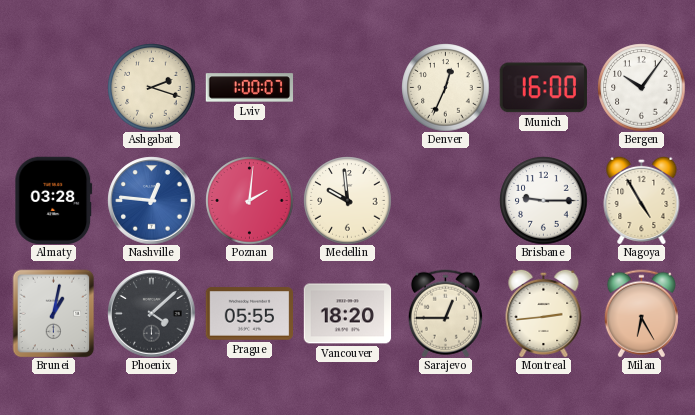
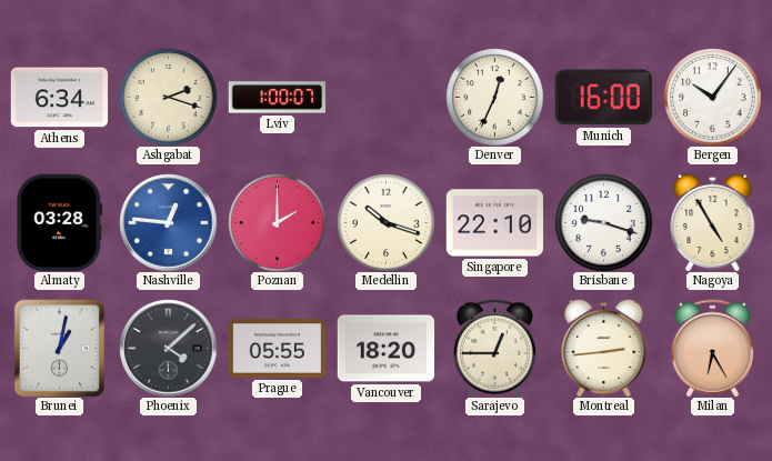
Athens: none -> 6:34
Poznan: 2:01 -> 2:00
Medellin: 9:59 -> 10:18
Singapore: none -> 22:10
Brisbane: 9:15 -> 9:18
